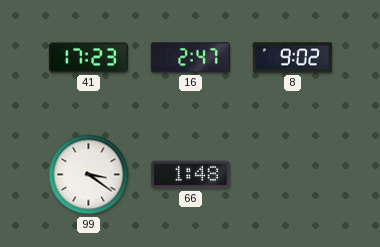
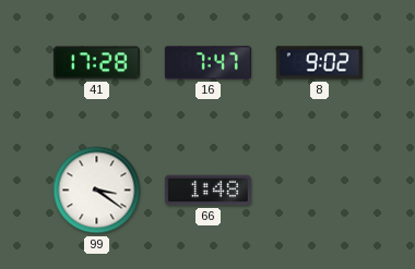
41: 17:23 -> 17:28
16: 2:47 -> 7:47
